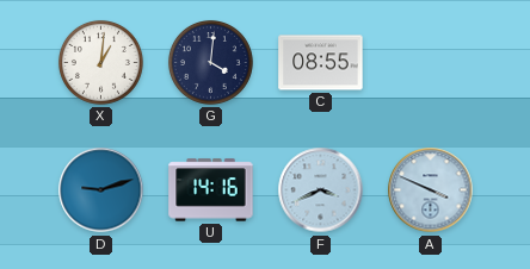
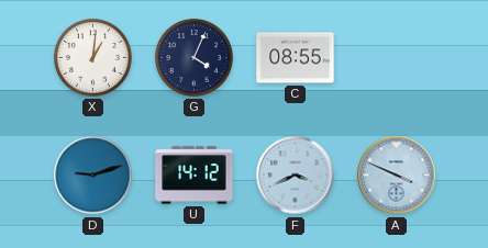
G: 4:01 -> 4:04
U: 14:16 -> 14:12
